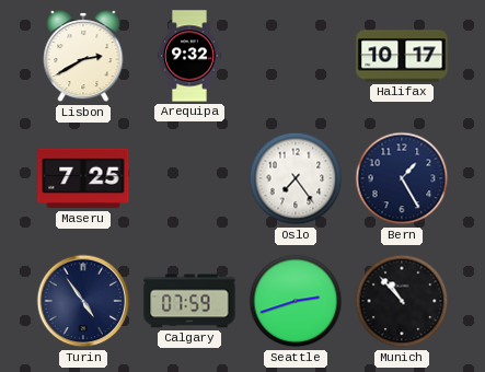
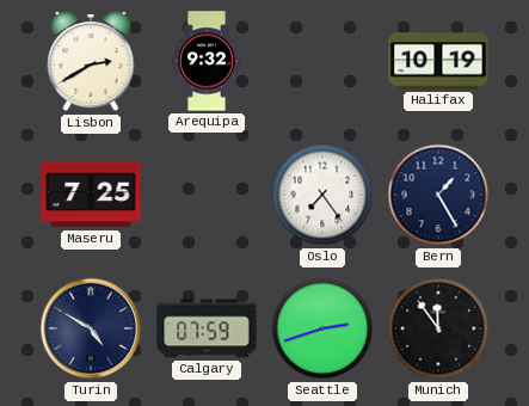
Halifax: 10:17 -> 10:19
Turin: 4:54 -> 4:50
Munich: 10:53 -> 11:54
